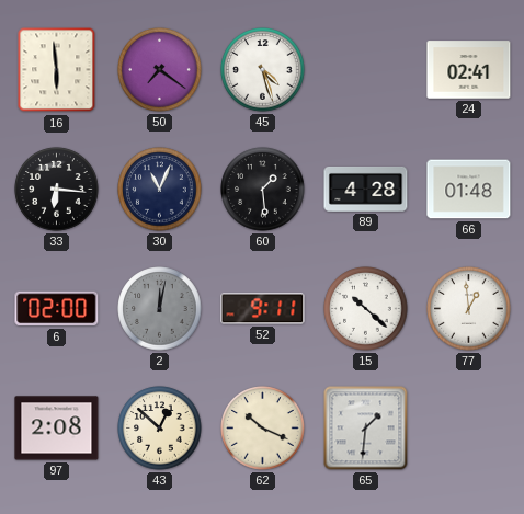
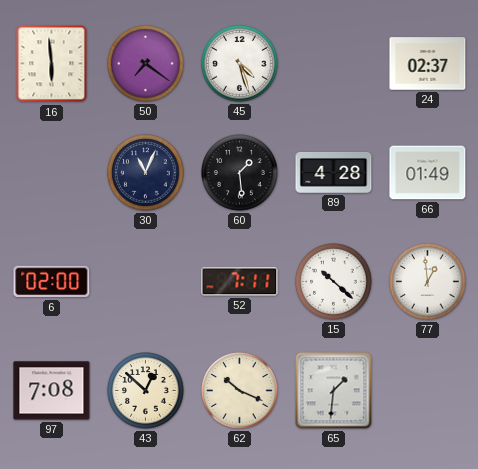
24: 02:41 -> 02:37
33: 6:16 -> none
66: 01:48 -> 01:49
2: 12:02 -> none
52: 9:11 -> 7:11
97: 2:08 -> 7:08
